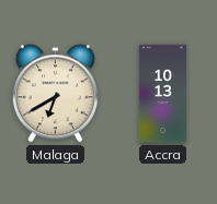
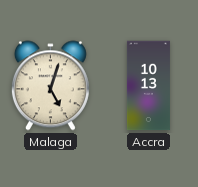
Malaga: 6:40 -> 5:03
